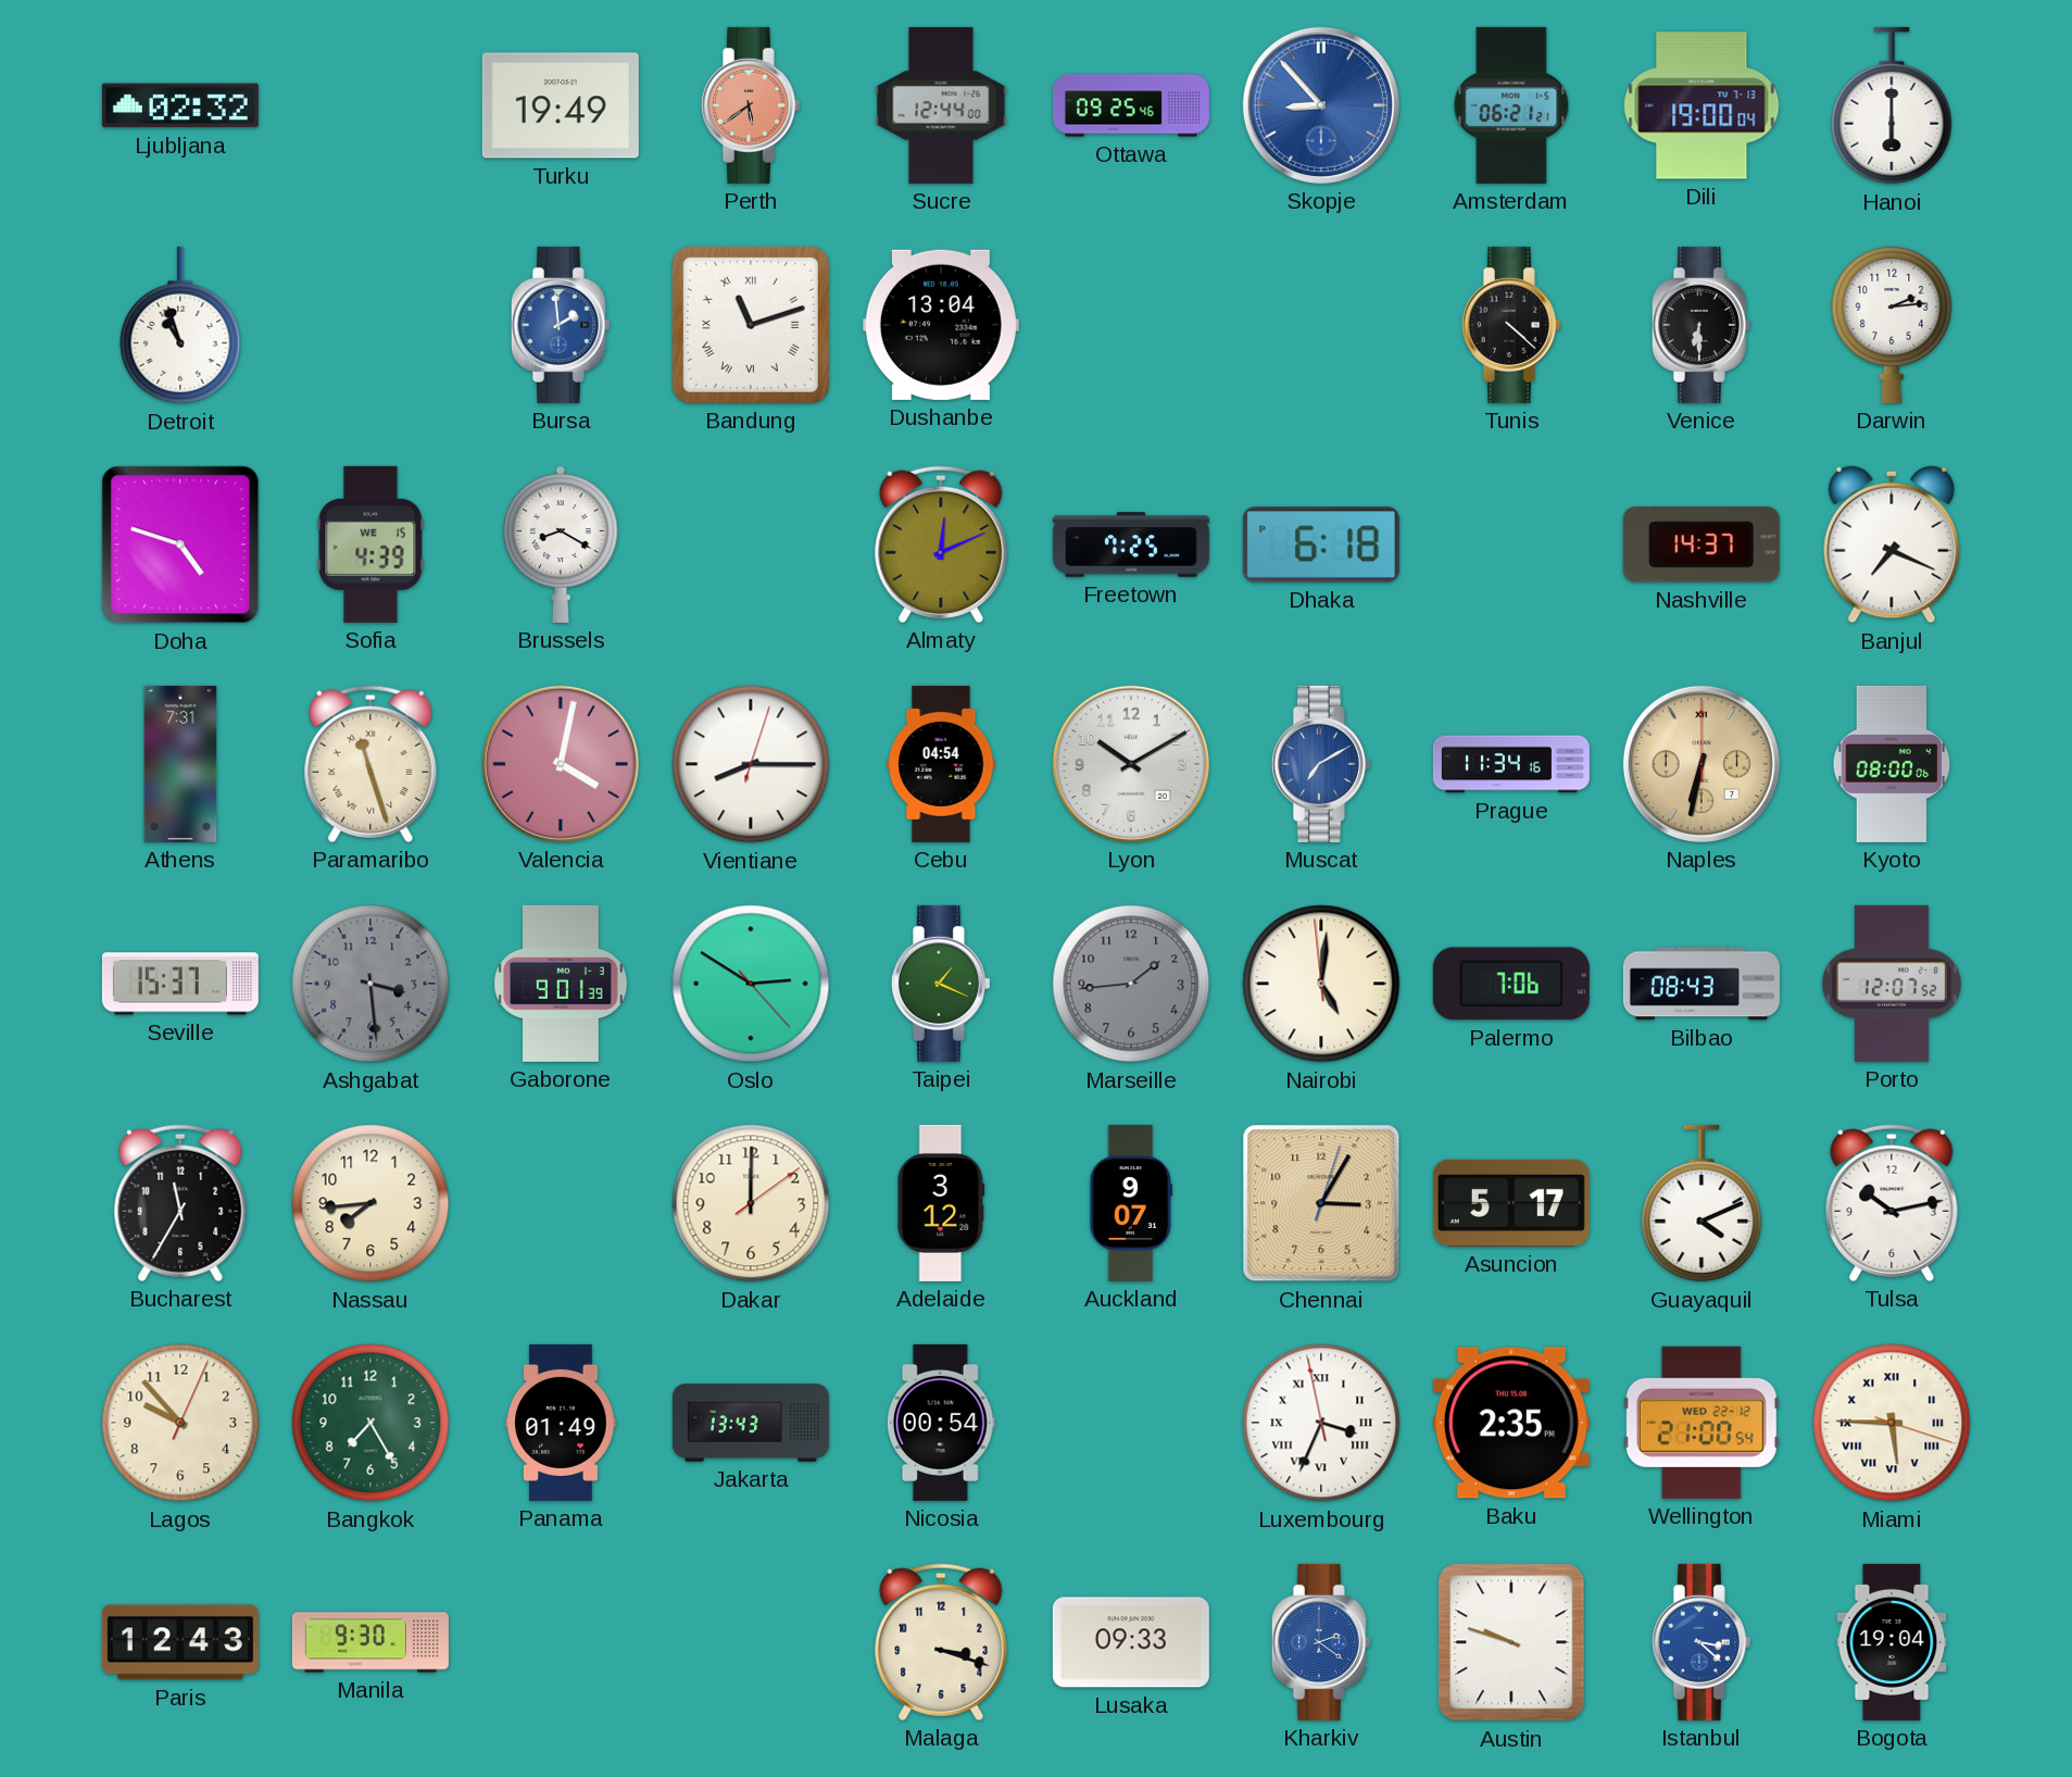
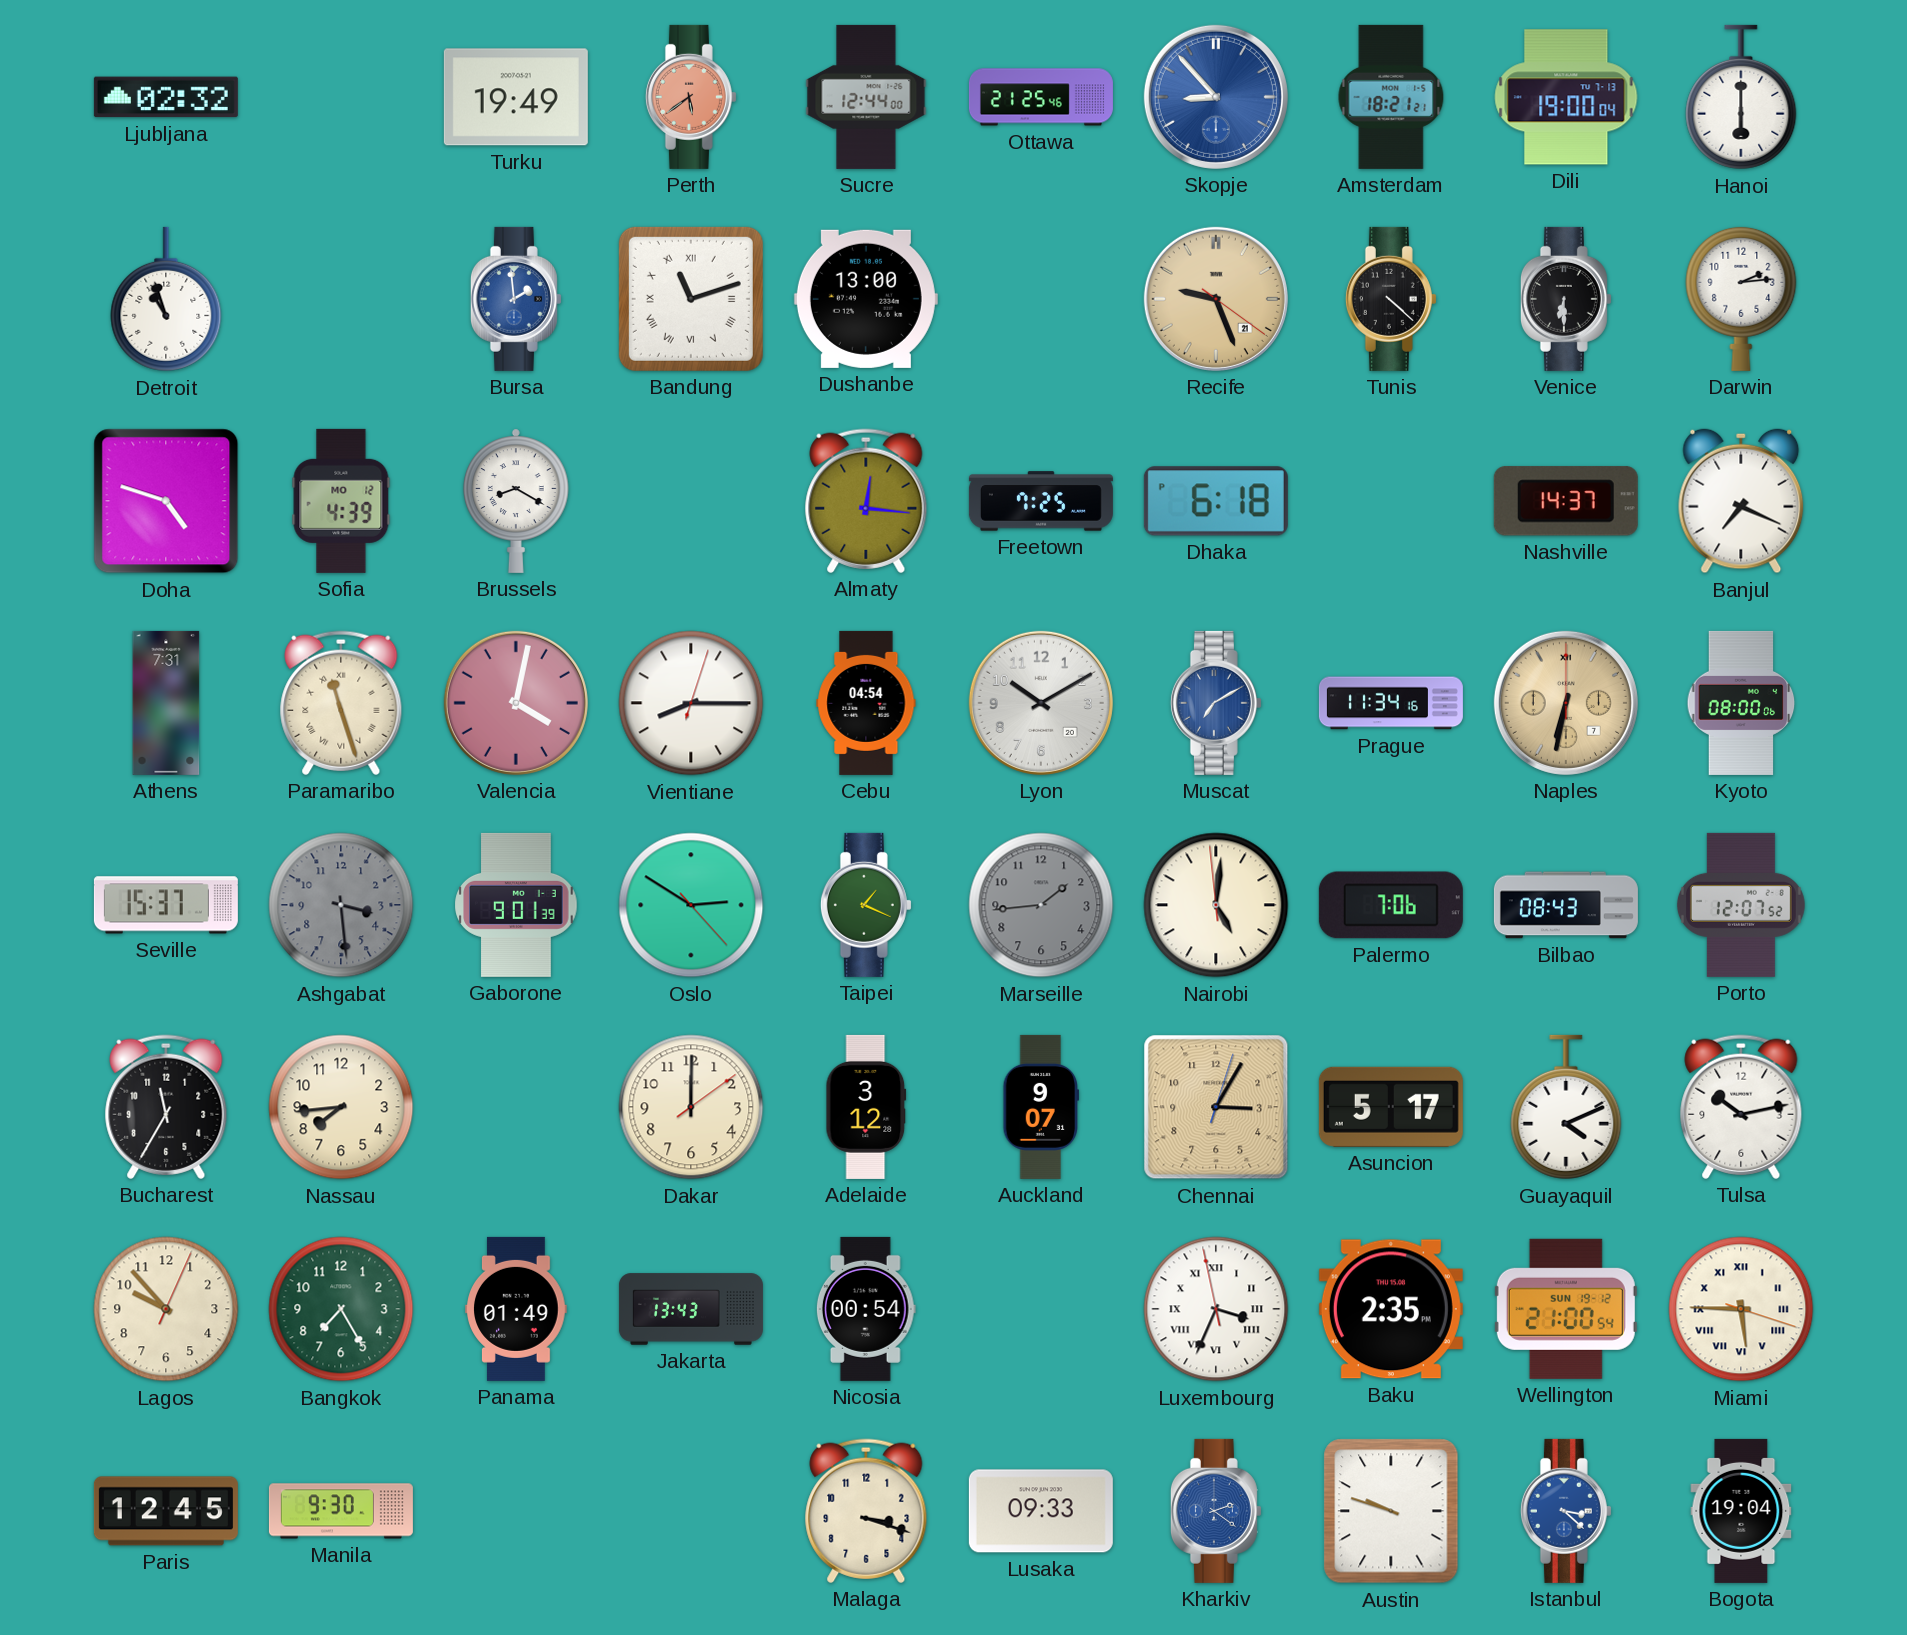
Ottawa: 09:25 -> 21:25
Amsterdam: 06:21 -> 18:21
Dushanbe: 13:04 -> 13:00
Recife: none -> 9:26
Sofia date: WE 15 -> MO 12
Almaty: 12:11 -> 12:16
Wellington date: WED 22-12 -> SUN 19-12
Paris: 12:43 -> 12:45
